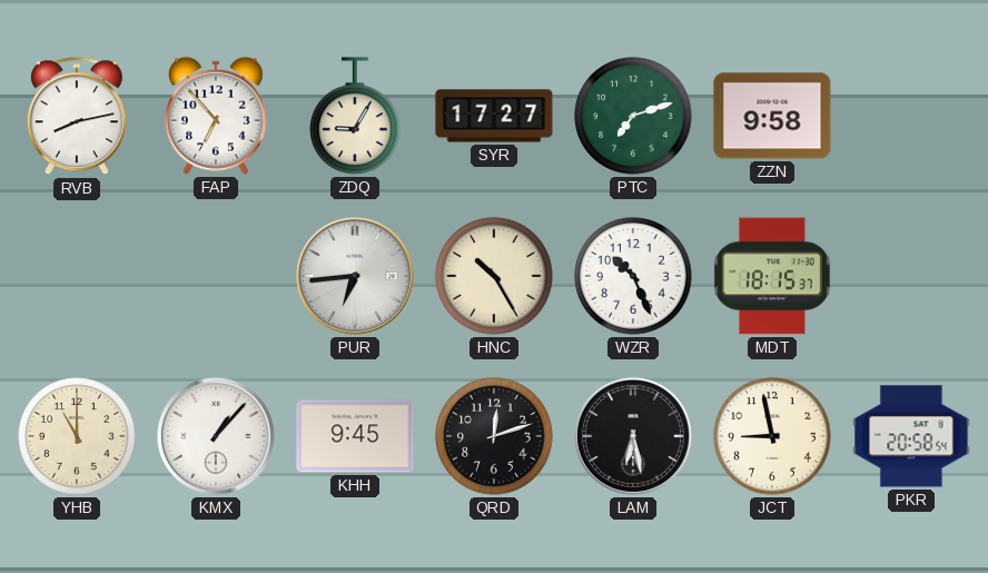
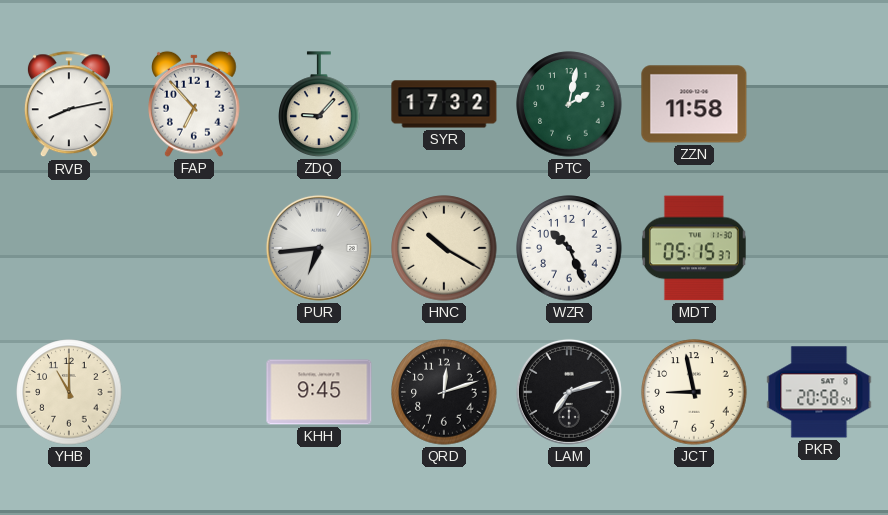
ZDQ: 9:05 -> 9:07
SYR: 17:27 -> 17:32
PTC: 7:12 -> 2:02
ZZN: 9:58 -> 11:58
HNC: 10:25 -> 10:20
MDT: 18:15 -> 05:15
KMX: 1:07 -> none
LAM: 6:28 -> 7:12
